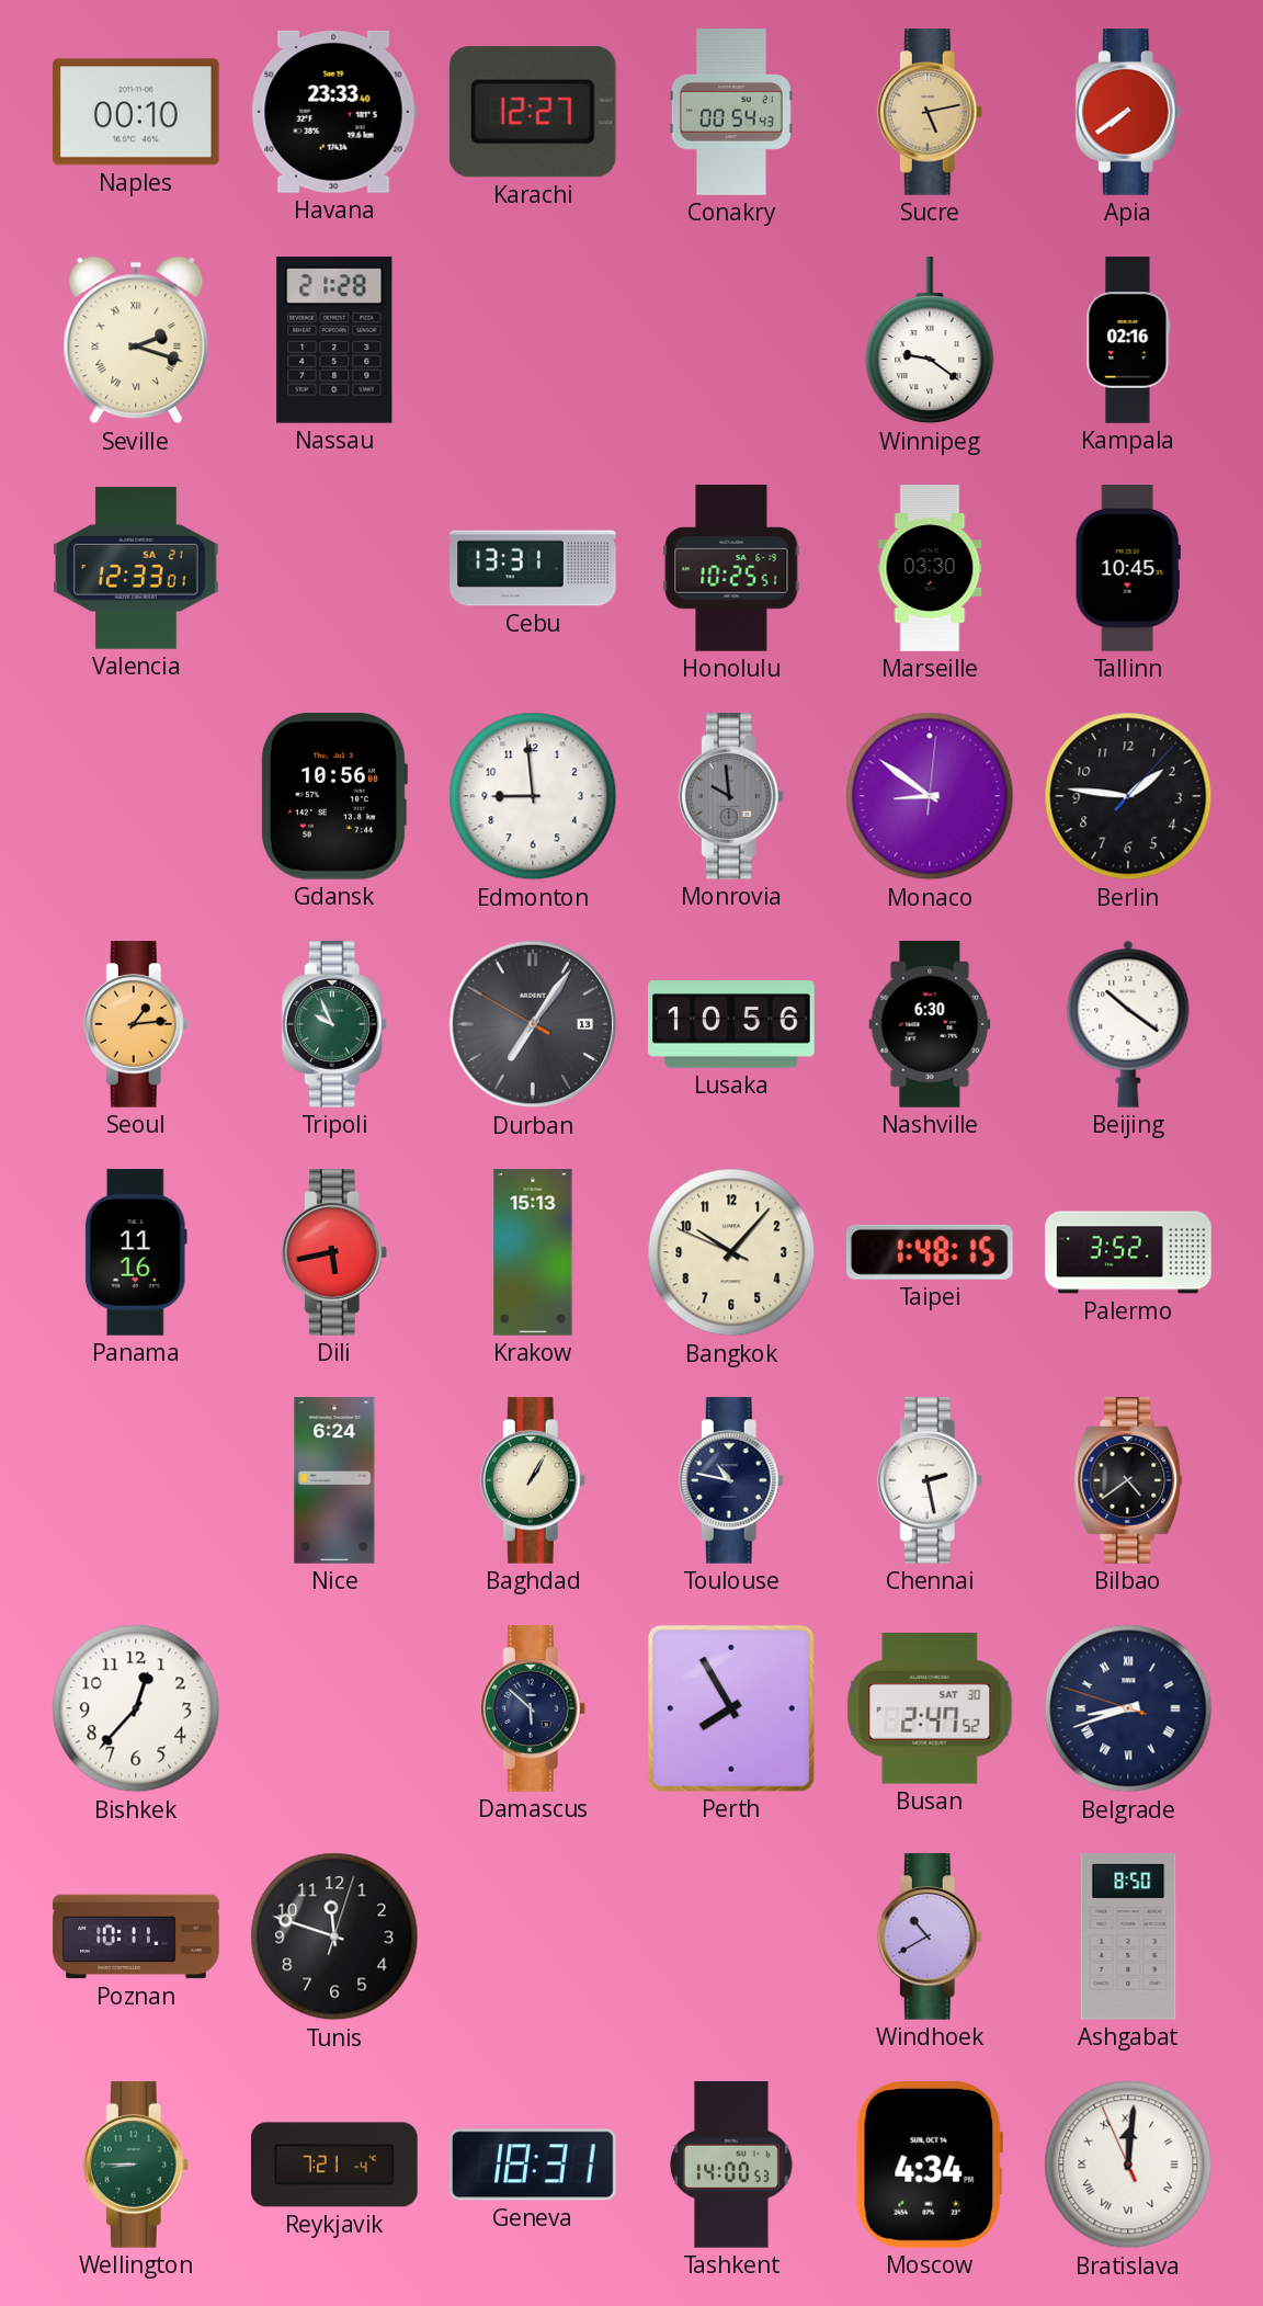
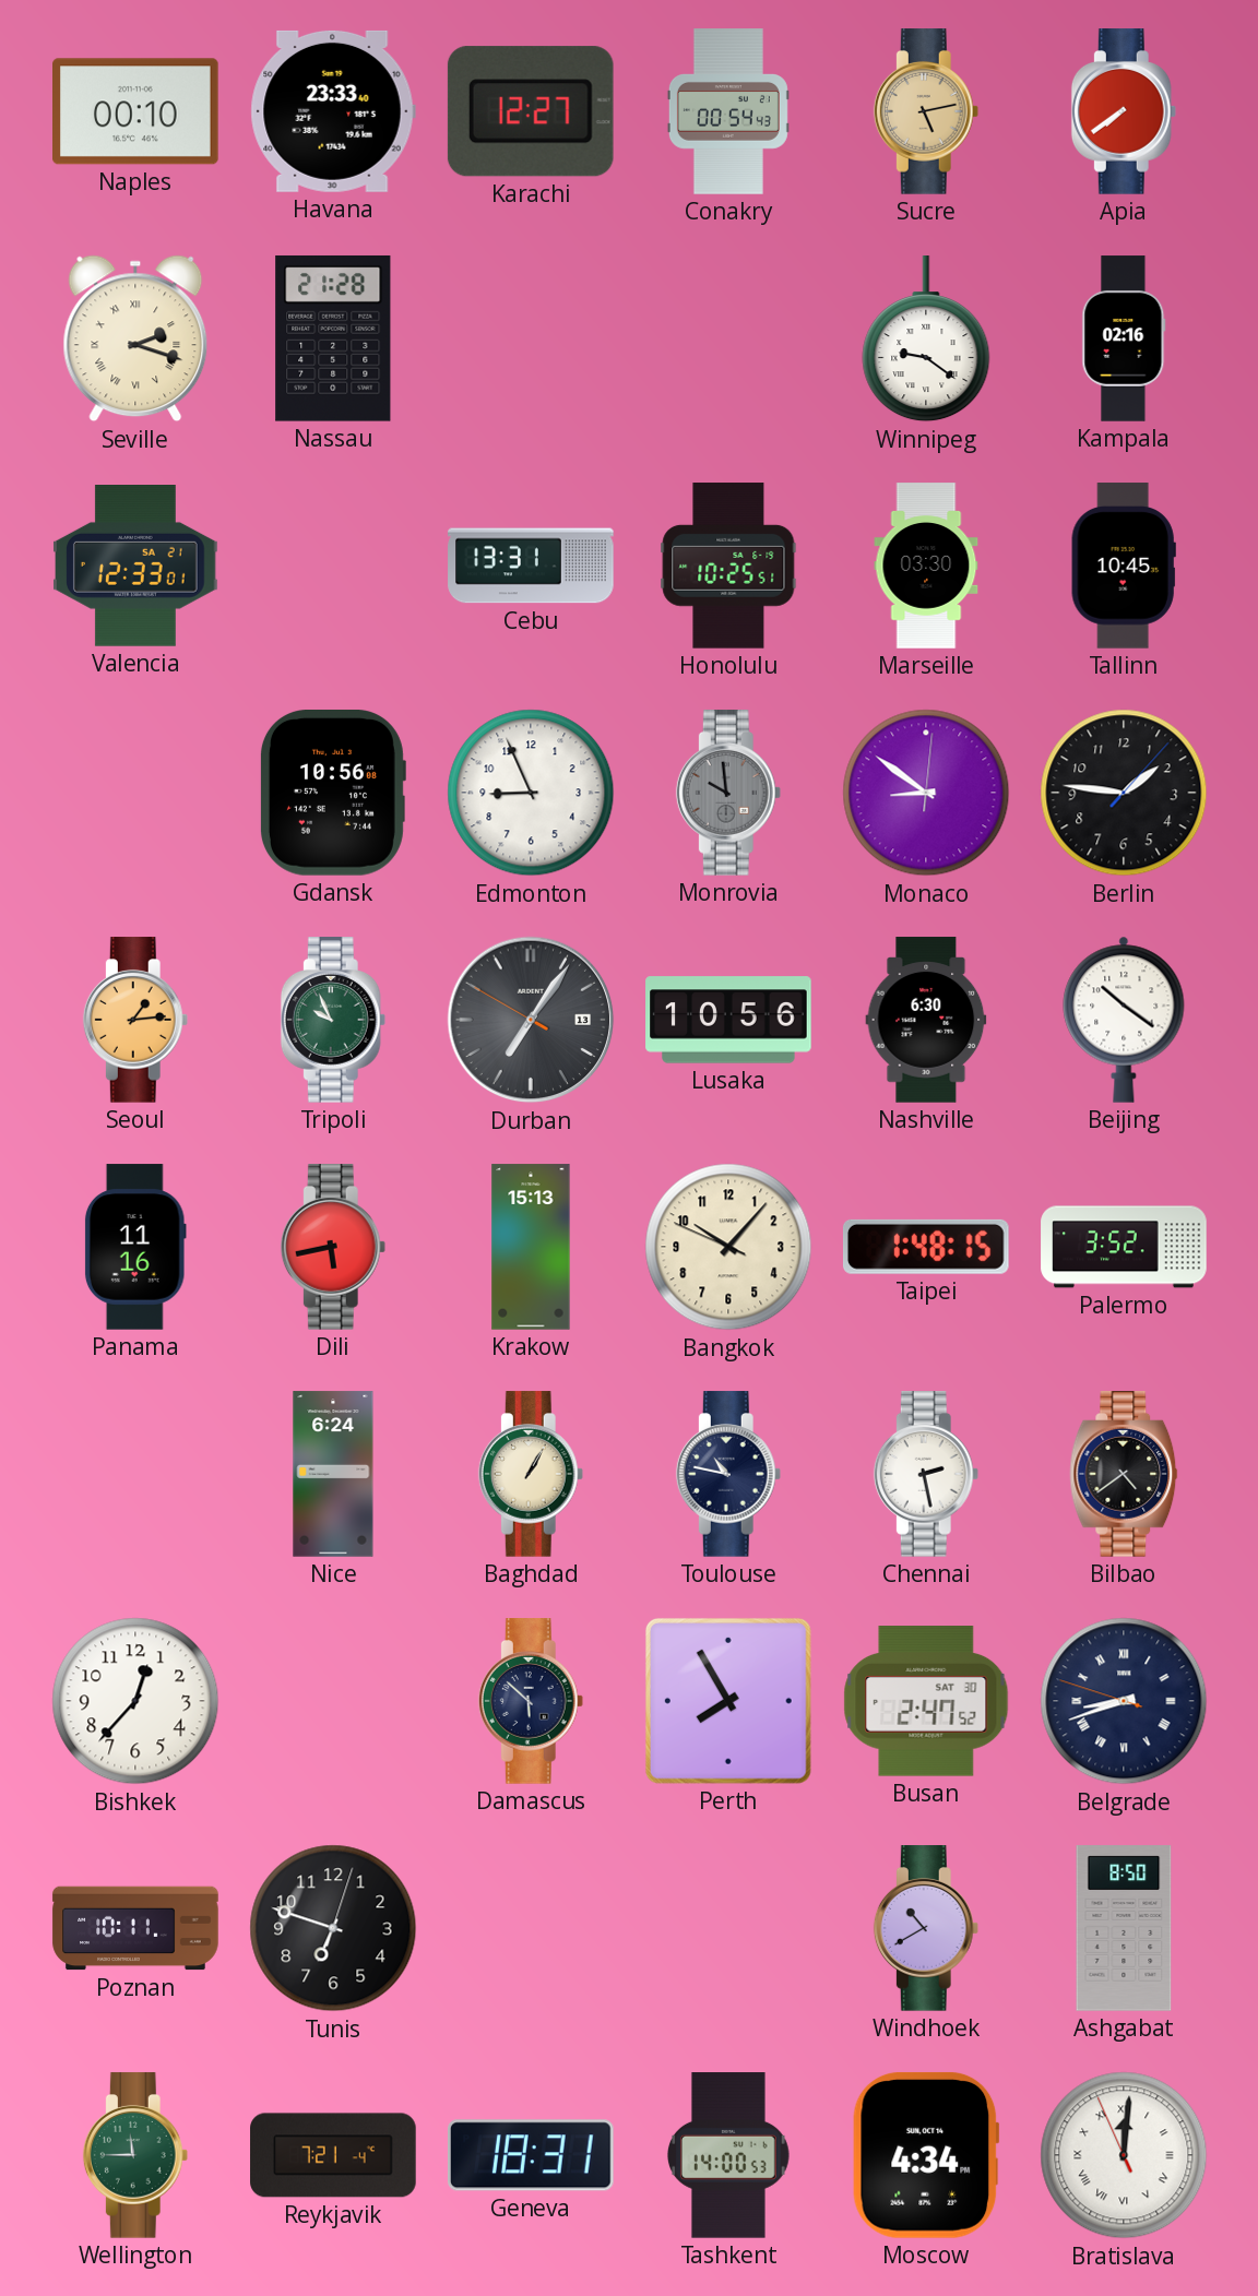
Edmonton: 8:59 -> 8:56
Tunis: 11:48 -> 6:48
Wellington: 8:45 -> 11:45
